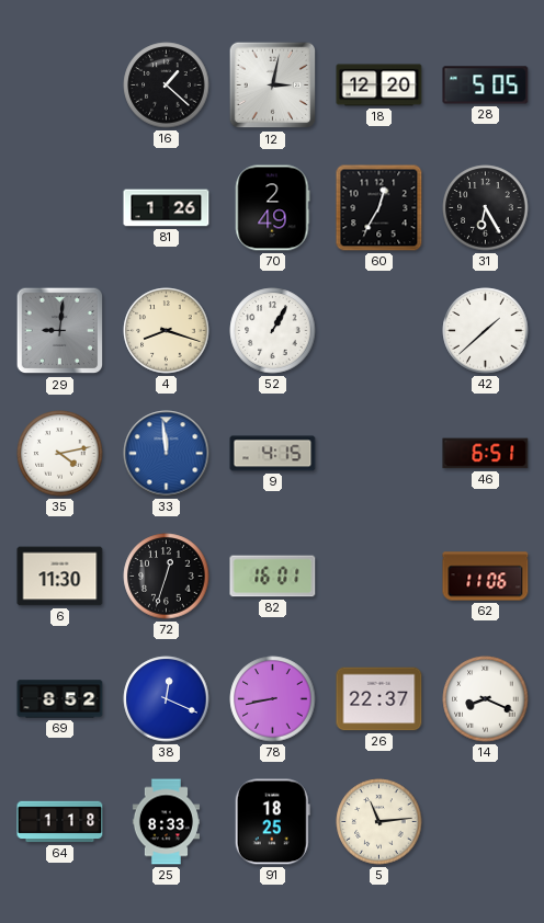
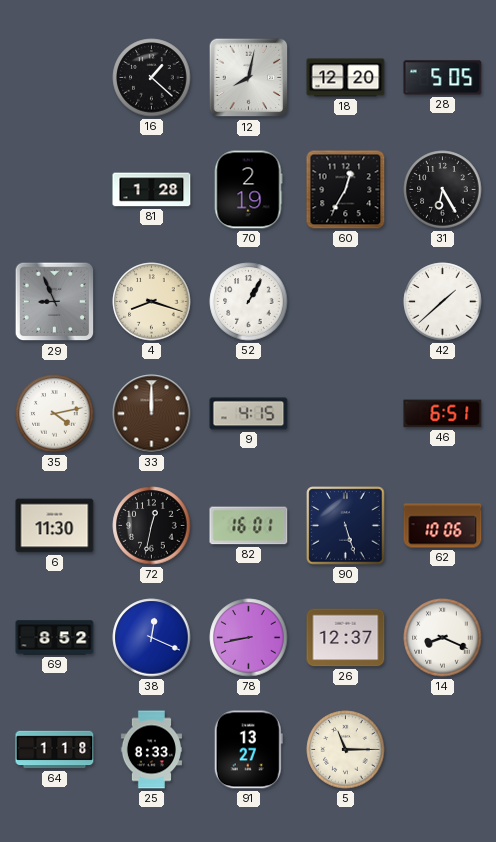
12: 3:02 -> 8:02
81: 1:26 -> 1:28
70: 2:49 -> 2:19
29: 9:01 -> 8:56
33: 11:59 -> 12:00
33 dial: blue -> brown
72: 12:33 -> 12:32
90: none -> 5:27
62: 11:06 -> 10:06
26: 22:37 -> 12:37
91: 18:25 -> 13:27
5: 11:14 -> 11:15
